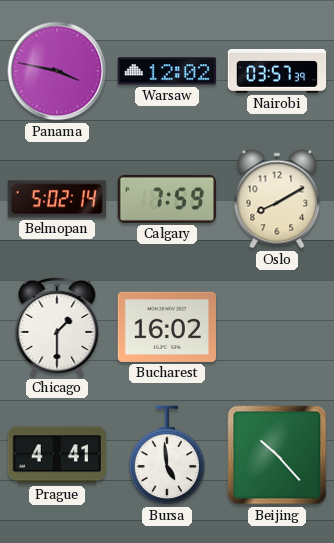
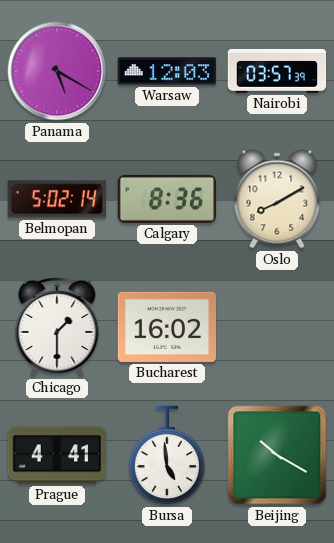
Panama: 3:47 -> 5:20
Warsaw: 12:02 -> 12:03
Calgary: 7:59 -> 8:36
Beijing: 10:23 -> 10:20
